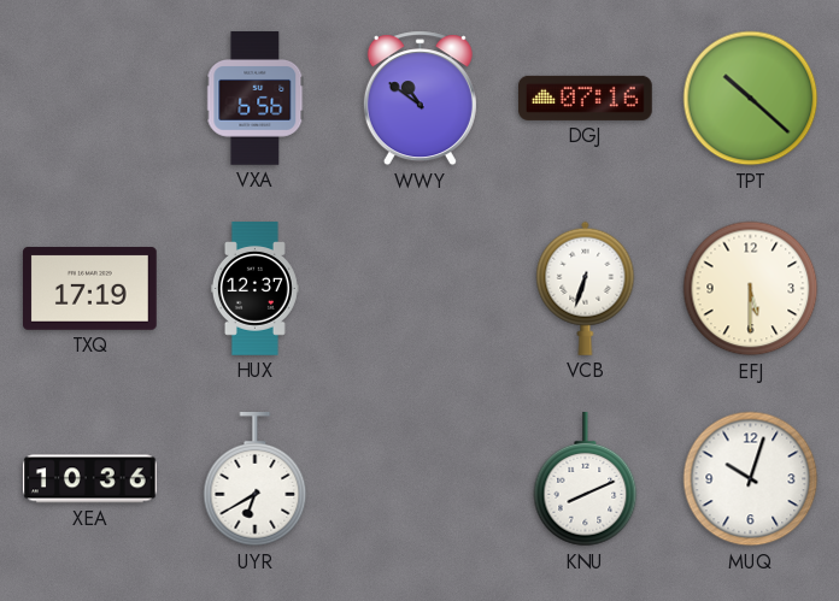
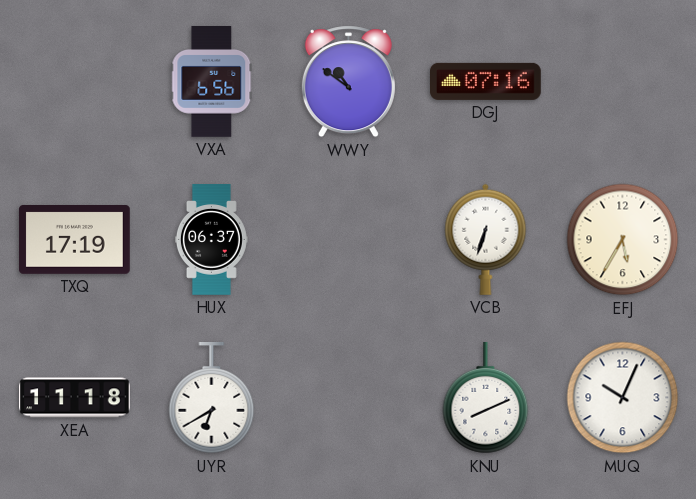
TPT: 10:22 -> none
HUX: 12:37 -> 06:37
EFJ: 5:30 -> 5:35
XEA: 10:36 -> 11:18
MUQ: 10:03 -> 10:04
